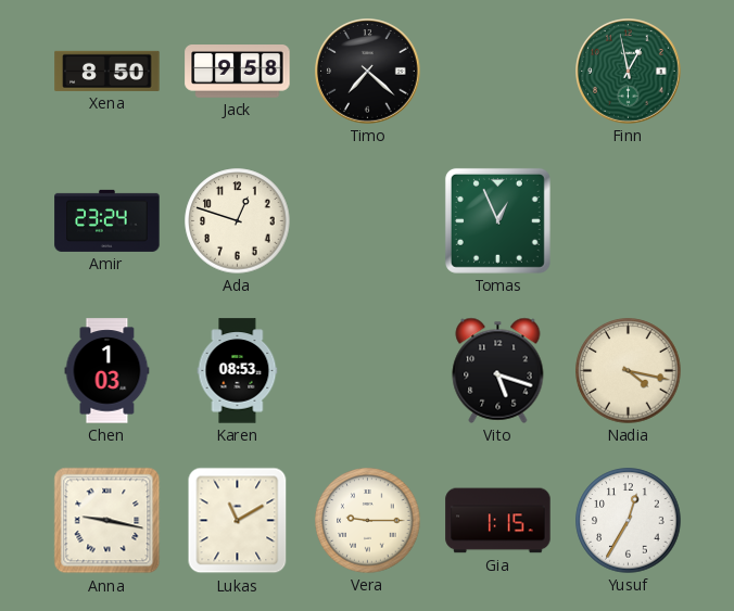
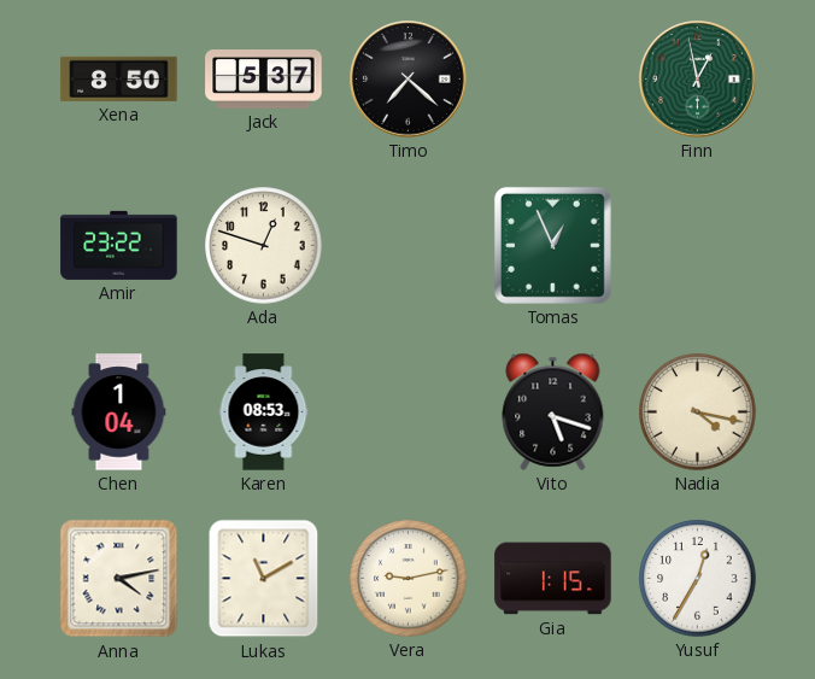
Jack: 9:58 -> 5:37
Amir: 23:24 -> 23:22
Chen: 1:03 -> 1:04
Anna: 9:17 -> 4:13
Vera: 9:15 -> 9:13
